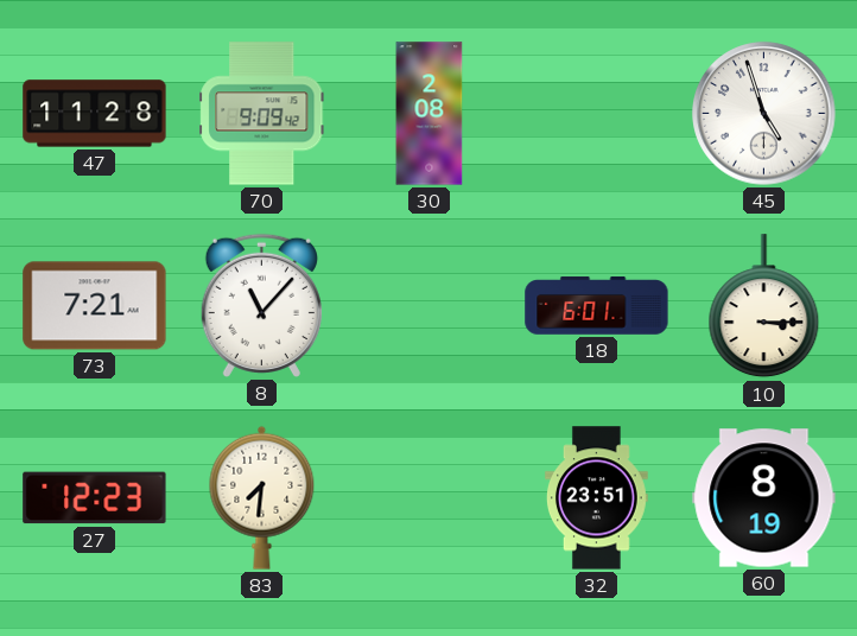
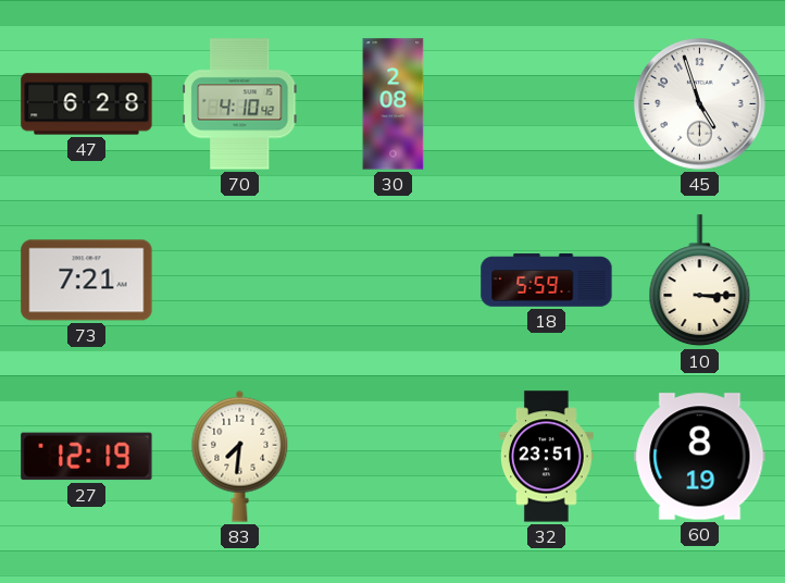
47: 11:28 -> 6:28
70: 9:09 -> 4:10
8: 11:07 -> none
18: 6:01 -> 5:59
27: 12:23 -> 12:19
